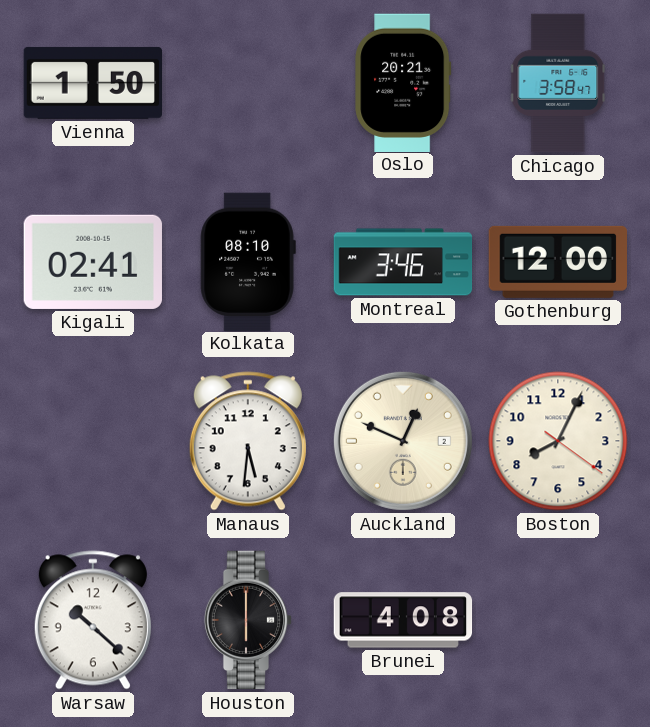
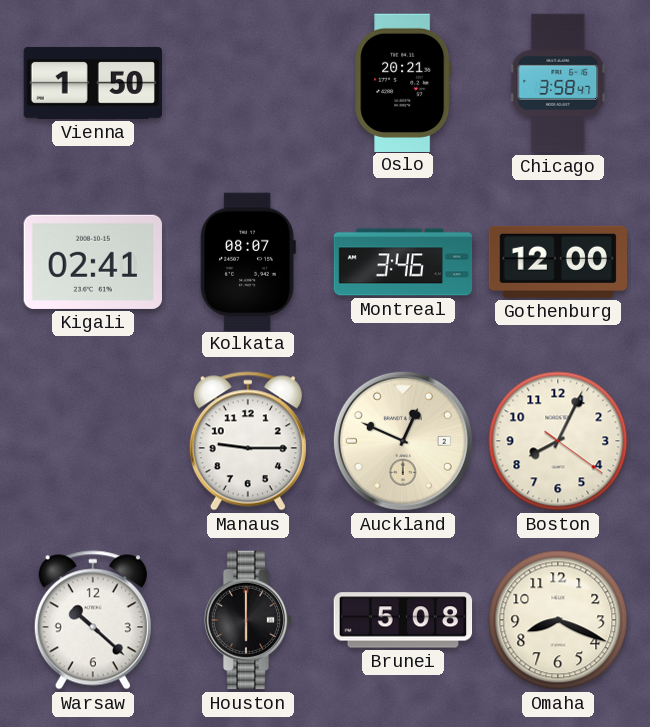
Kolkata: 08:10 -> 08:07
Manaus: 5:31 -> 9:15
Brunei: 4:08 -> 5:08
Omaha: none -> 8:19
